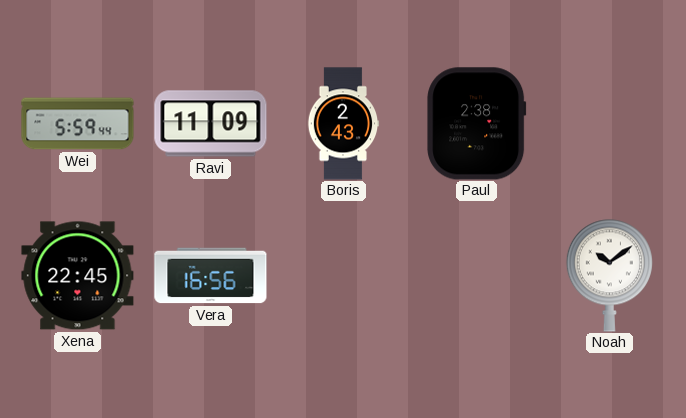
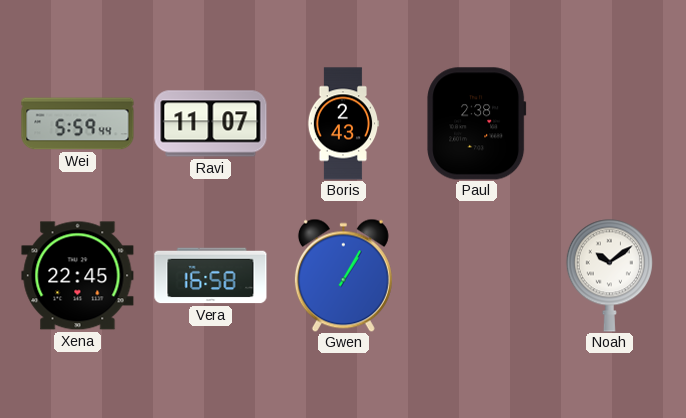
Ravi: 11:09 -> 11:07
Vera: 16:56 -> 16:58
Gwen: none -> 1:05
